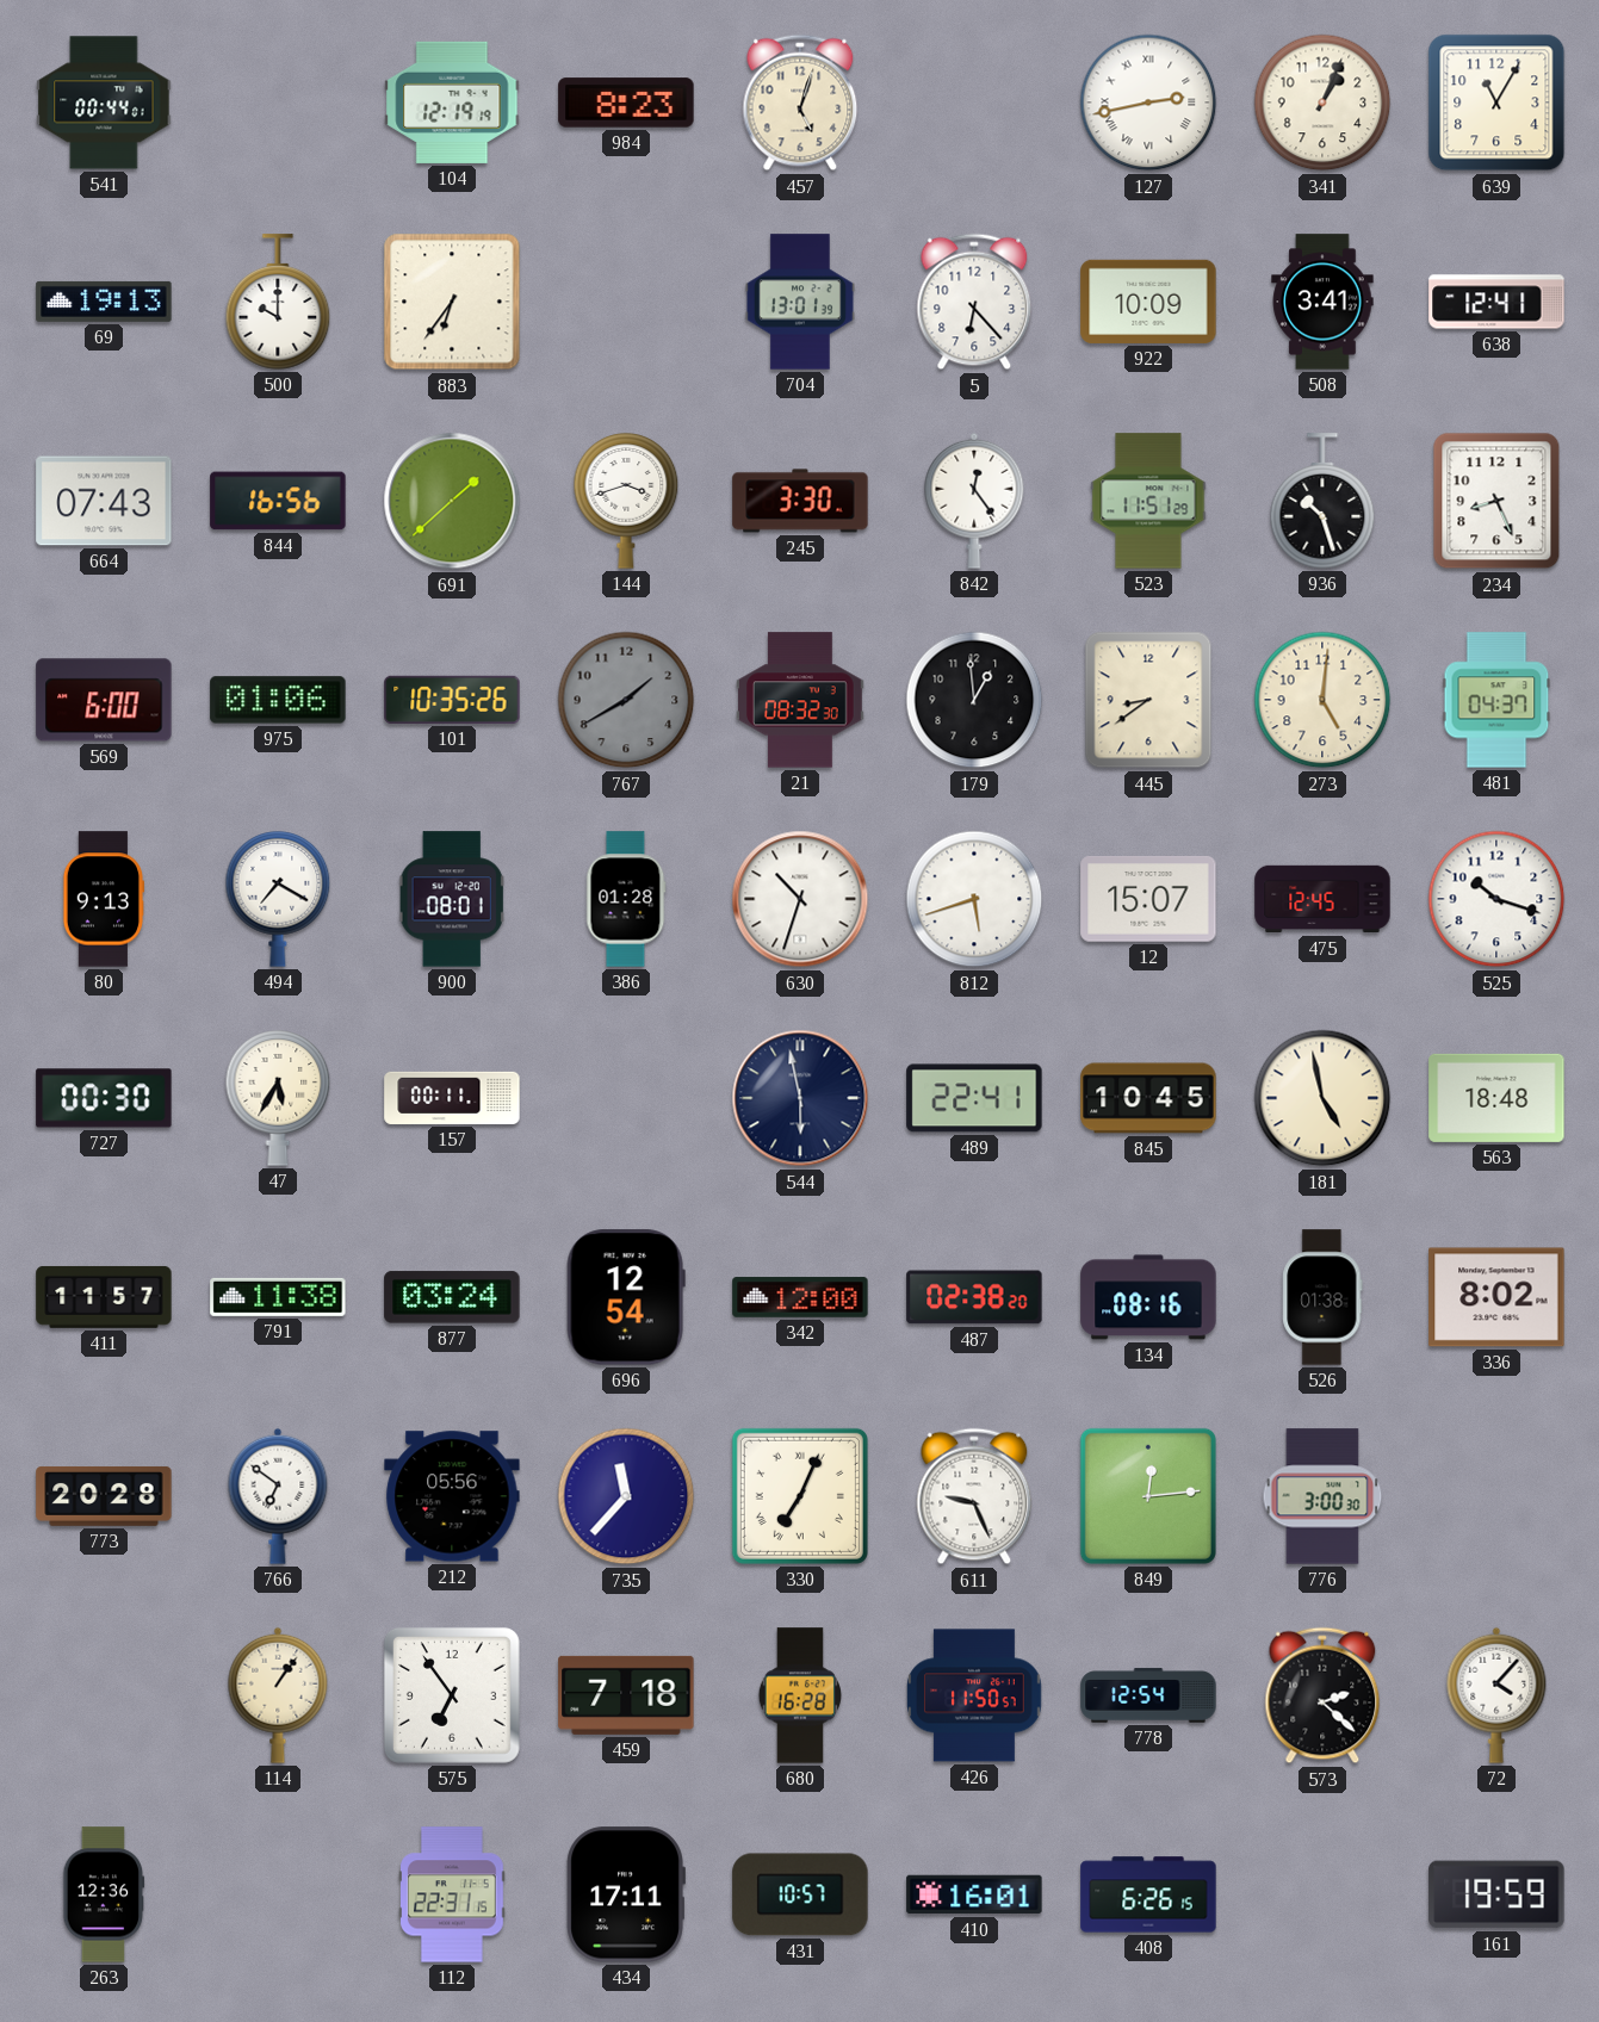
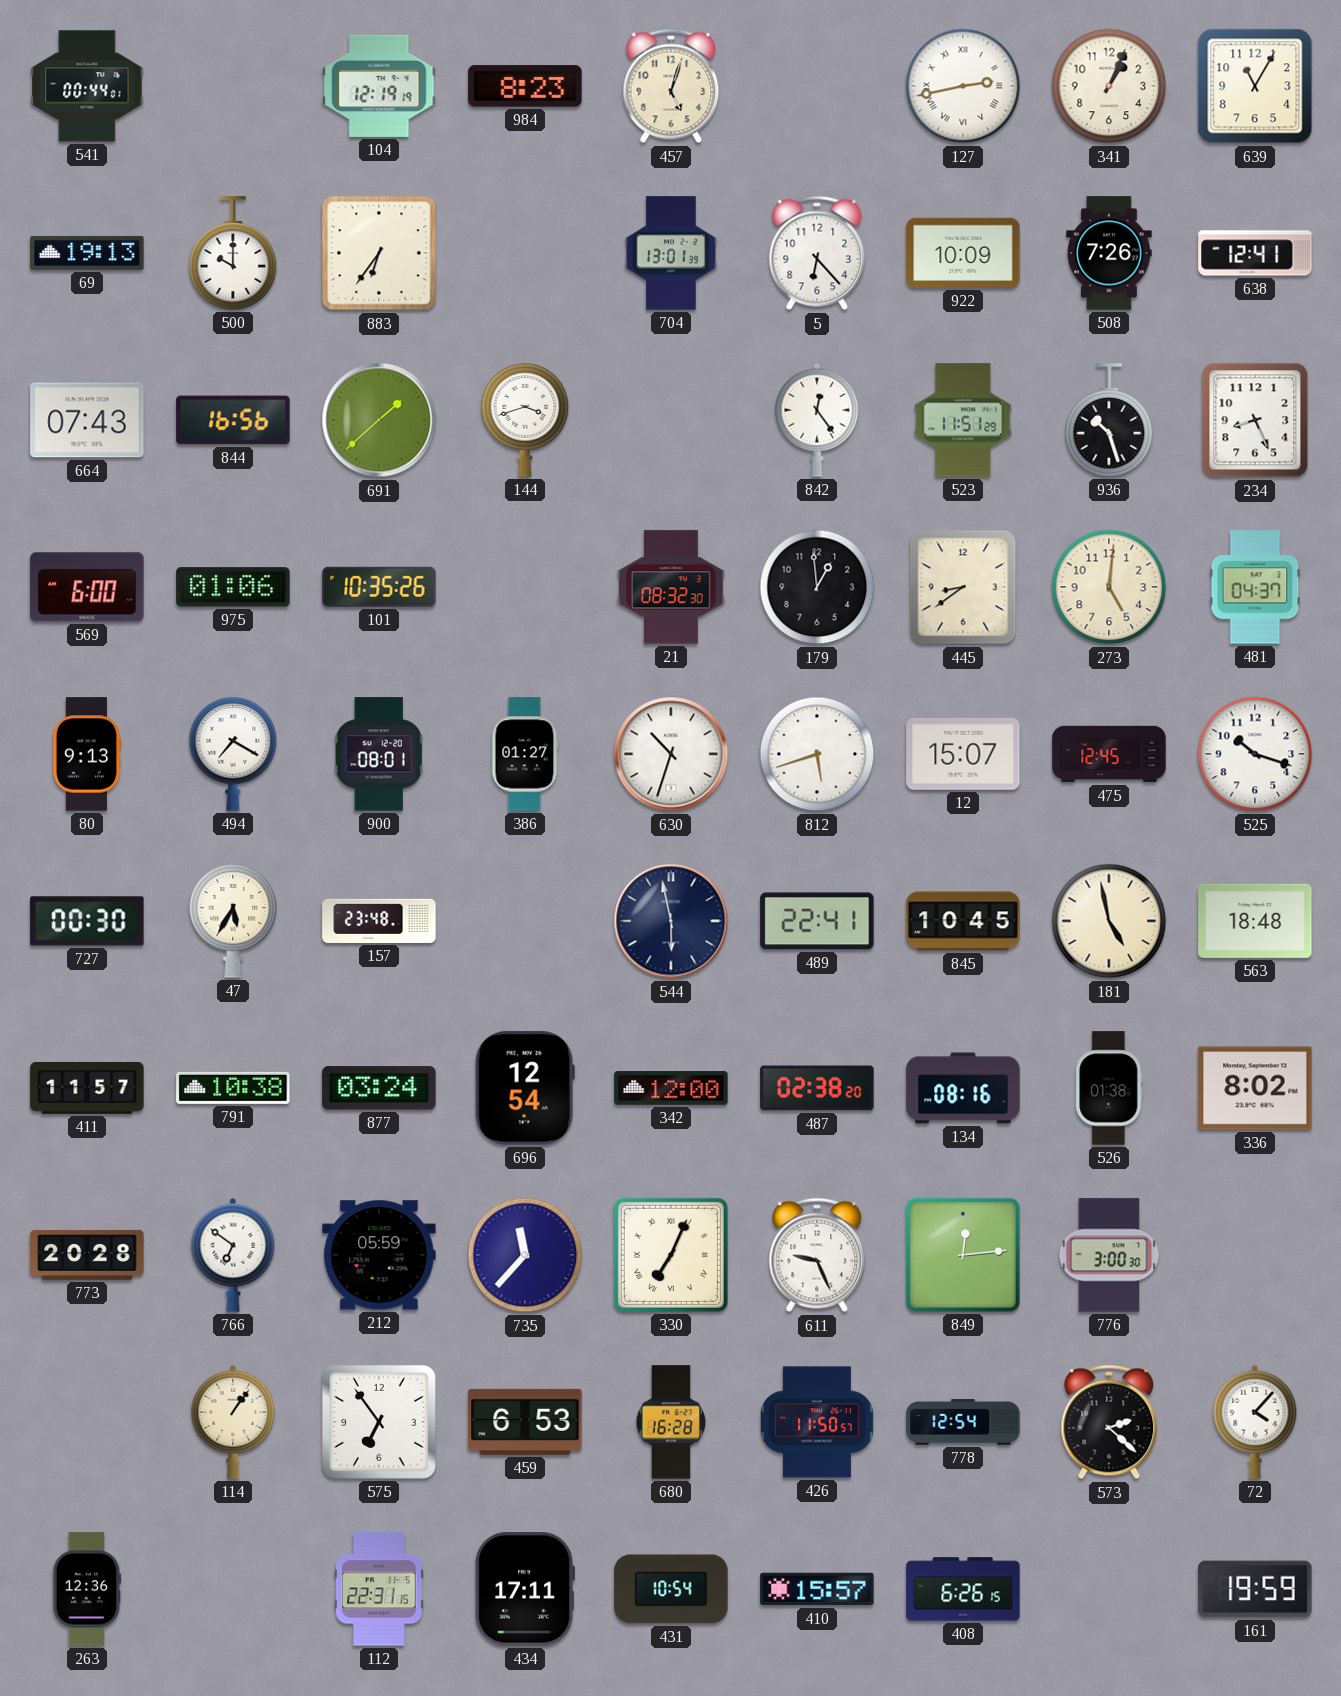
508: 3:41 -> 7:26
245: 3:30 -> none
767: 1:40 -> none
386: 01:28 -> 01:27
157: 00:11 -> 23:48
791: 11:38 -> 10:38
212: 05:56 -> 05:59
459: 7:18 -> 6:53
431: 10:57 -> 10:54
410: 16:01 -> 15:57
